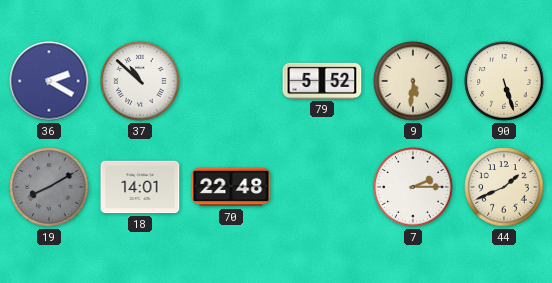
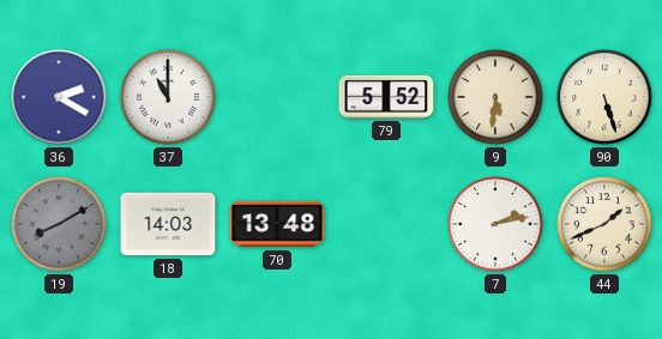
37: 10:52 -> 11:00
18: 14:01 -> 14:03
70: 22:48 -> 13:48
7: 2:15 -> 2:13
